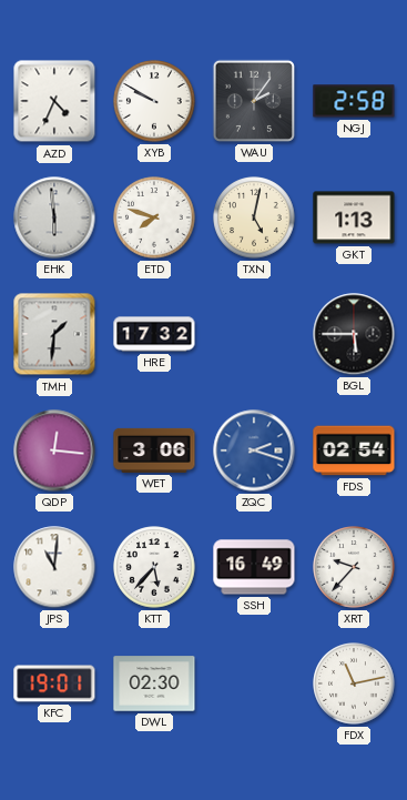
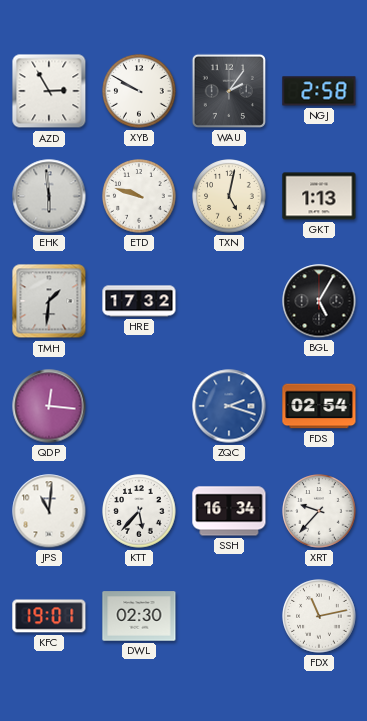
AZD: 4:34 -> 2:55
ETD: 7:48 -> 9:48
BGL: 5:45 -> 5:05
WET: 3:06 -> none
SSH: 16:49 -> 16:34
